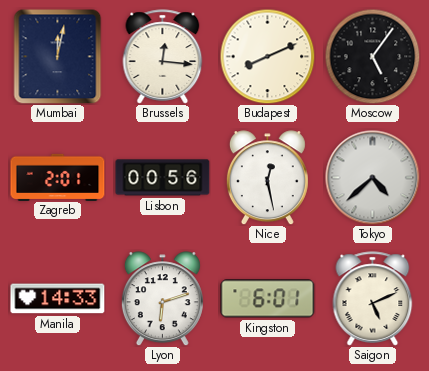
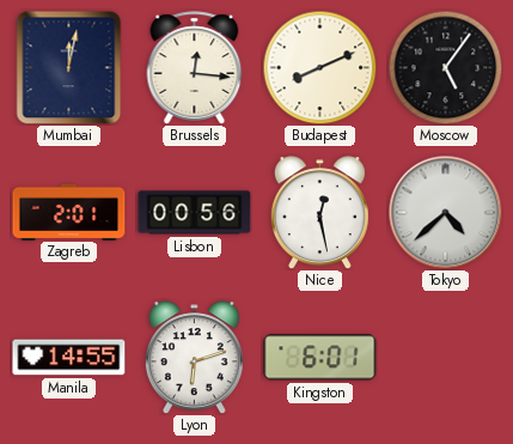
Manila: 14:33 -> 14:55
Saigon: 5:11 -> none
